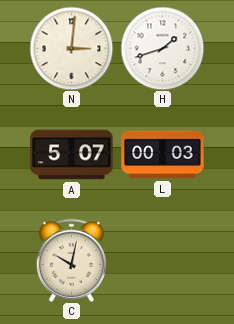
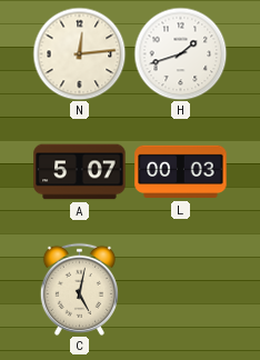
N: 3:01 -> 12:14
C: 10:02 -> 5:02
